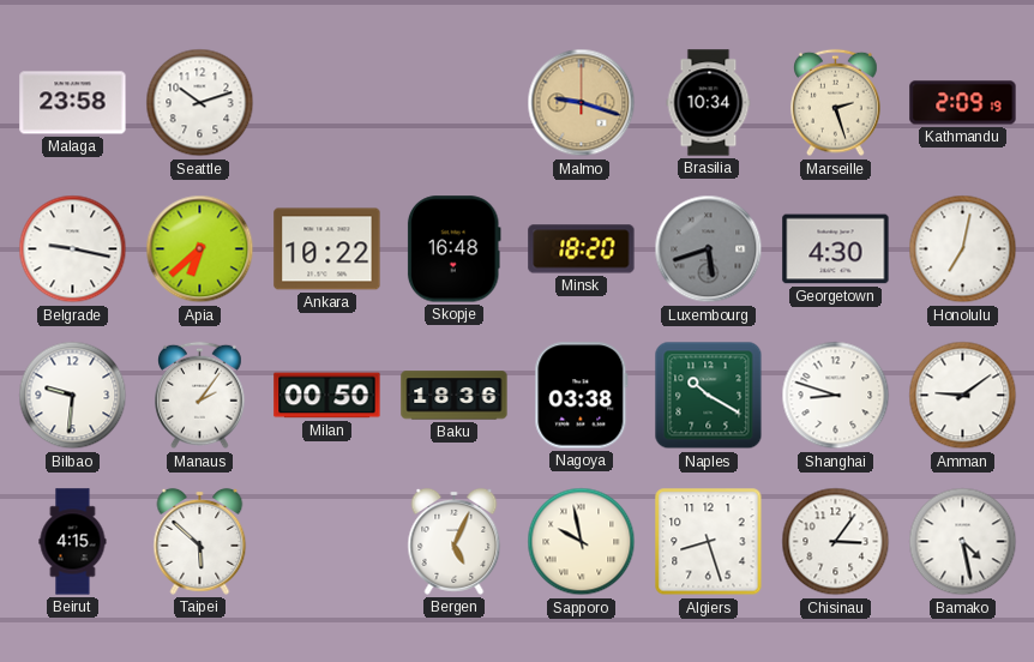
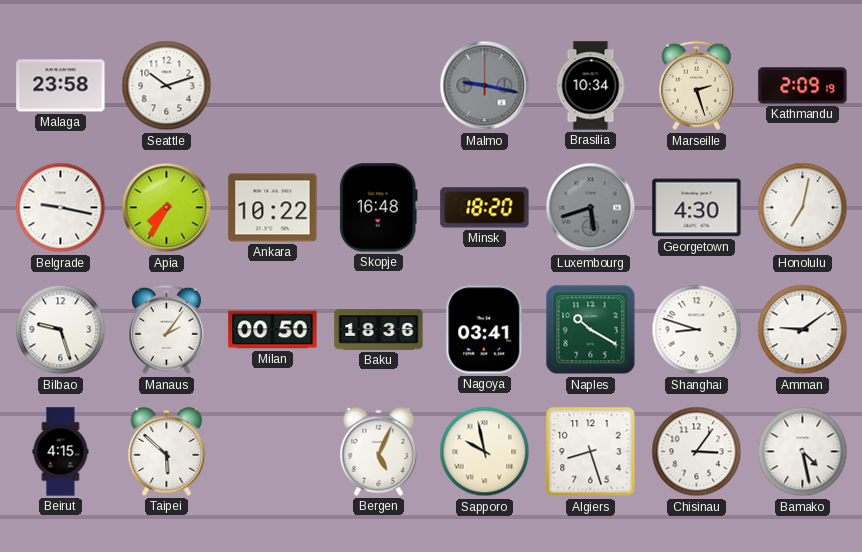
Malmo: 9:18 -> 9:17
Malmo dial: champagne -> grey
Apia: 6:38 -> 7:35
Bilbao: 9:31 -> 9:27
Nagoya: 03:38 -> 03:41
